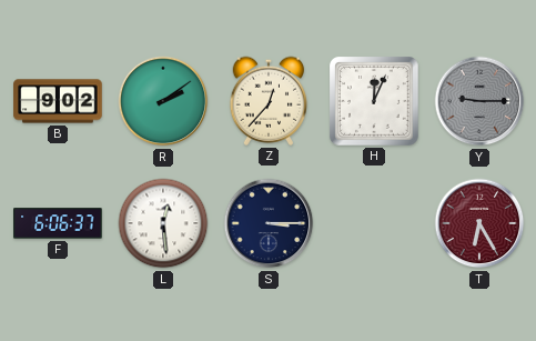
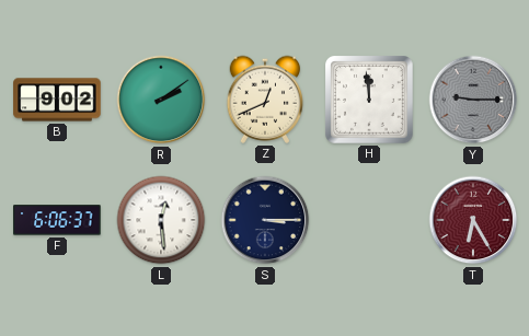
Z: 12:37 -> 12:41
H: 12:04 -> 11:59
